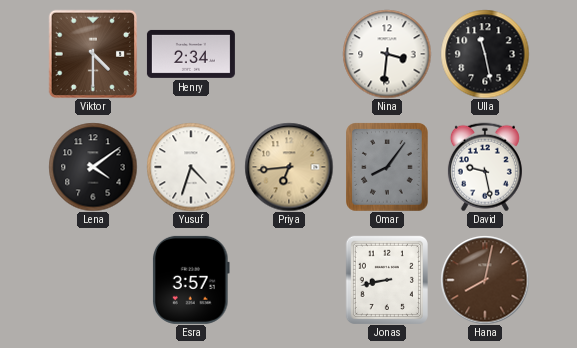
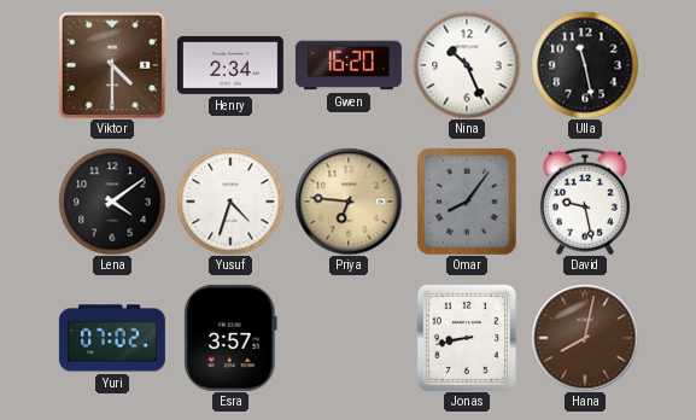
Gwen: none -> 16:20
Nina: 3:31 -> 10:26
Priya: 6:44 -> 6:46
Yuri: none -> 07:02
